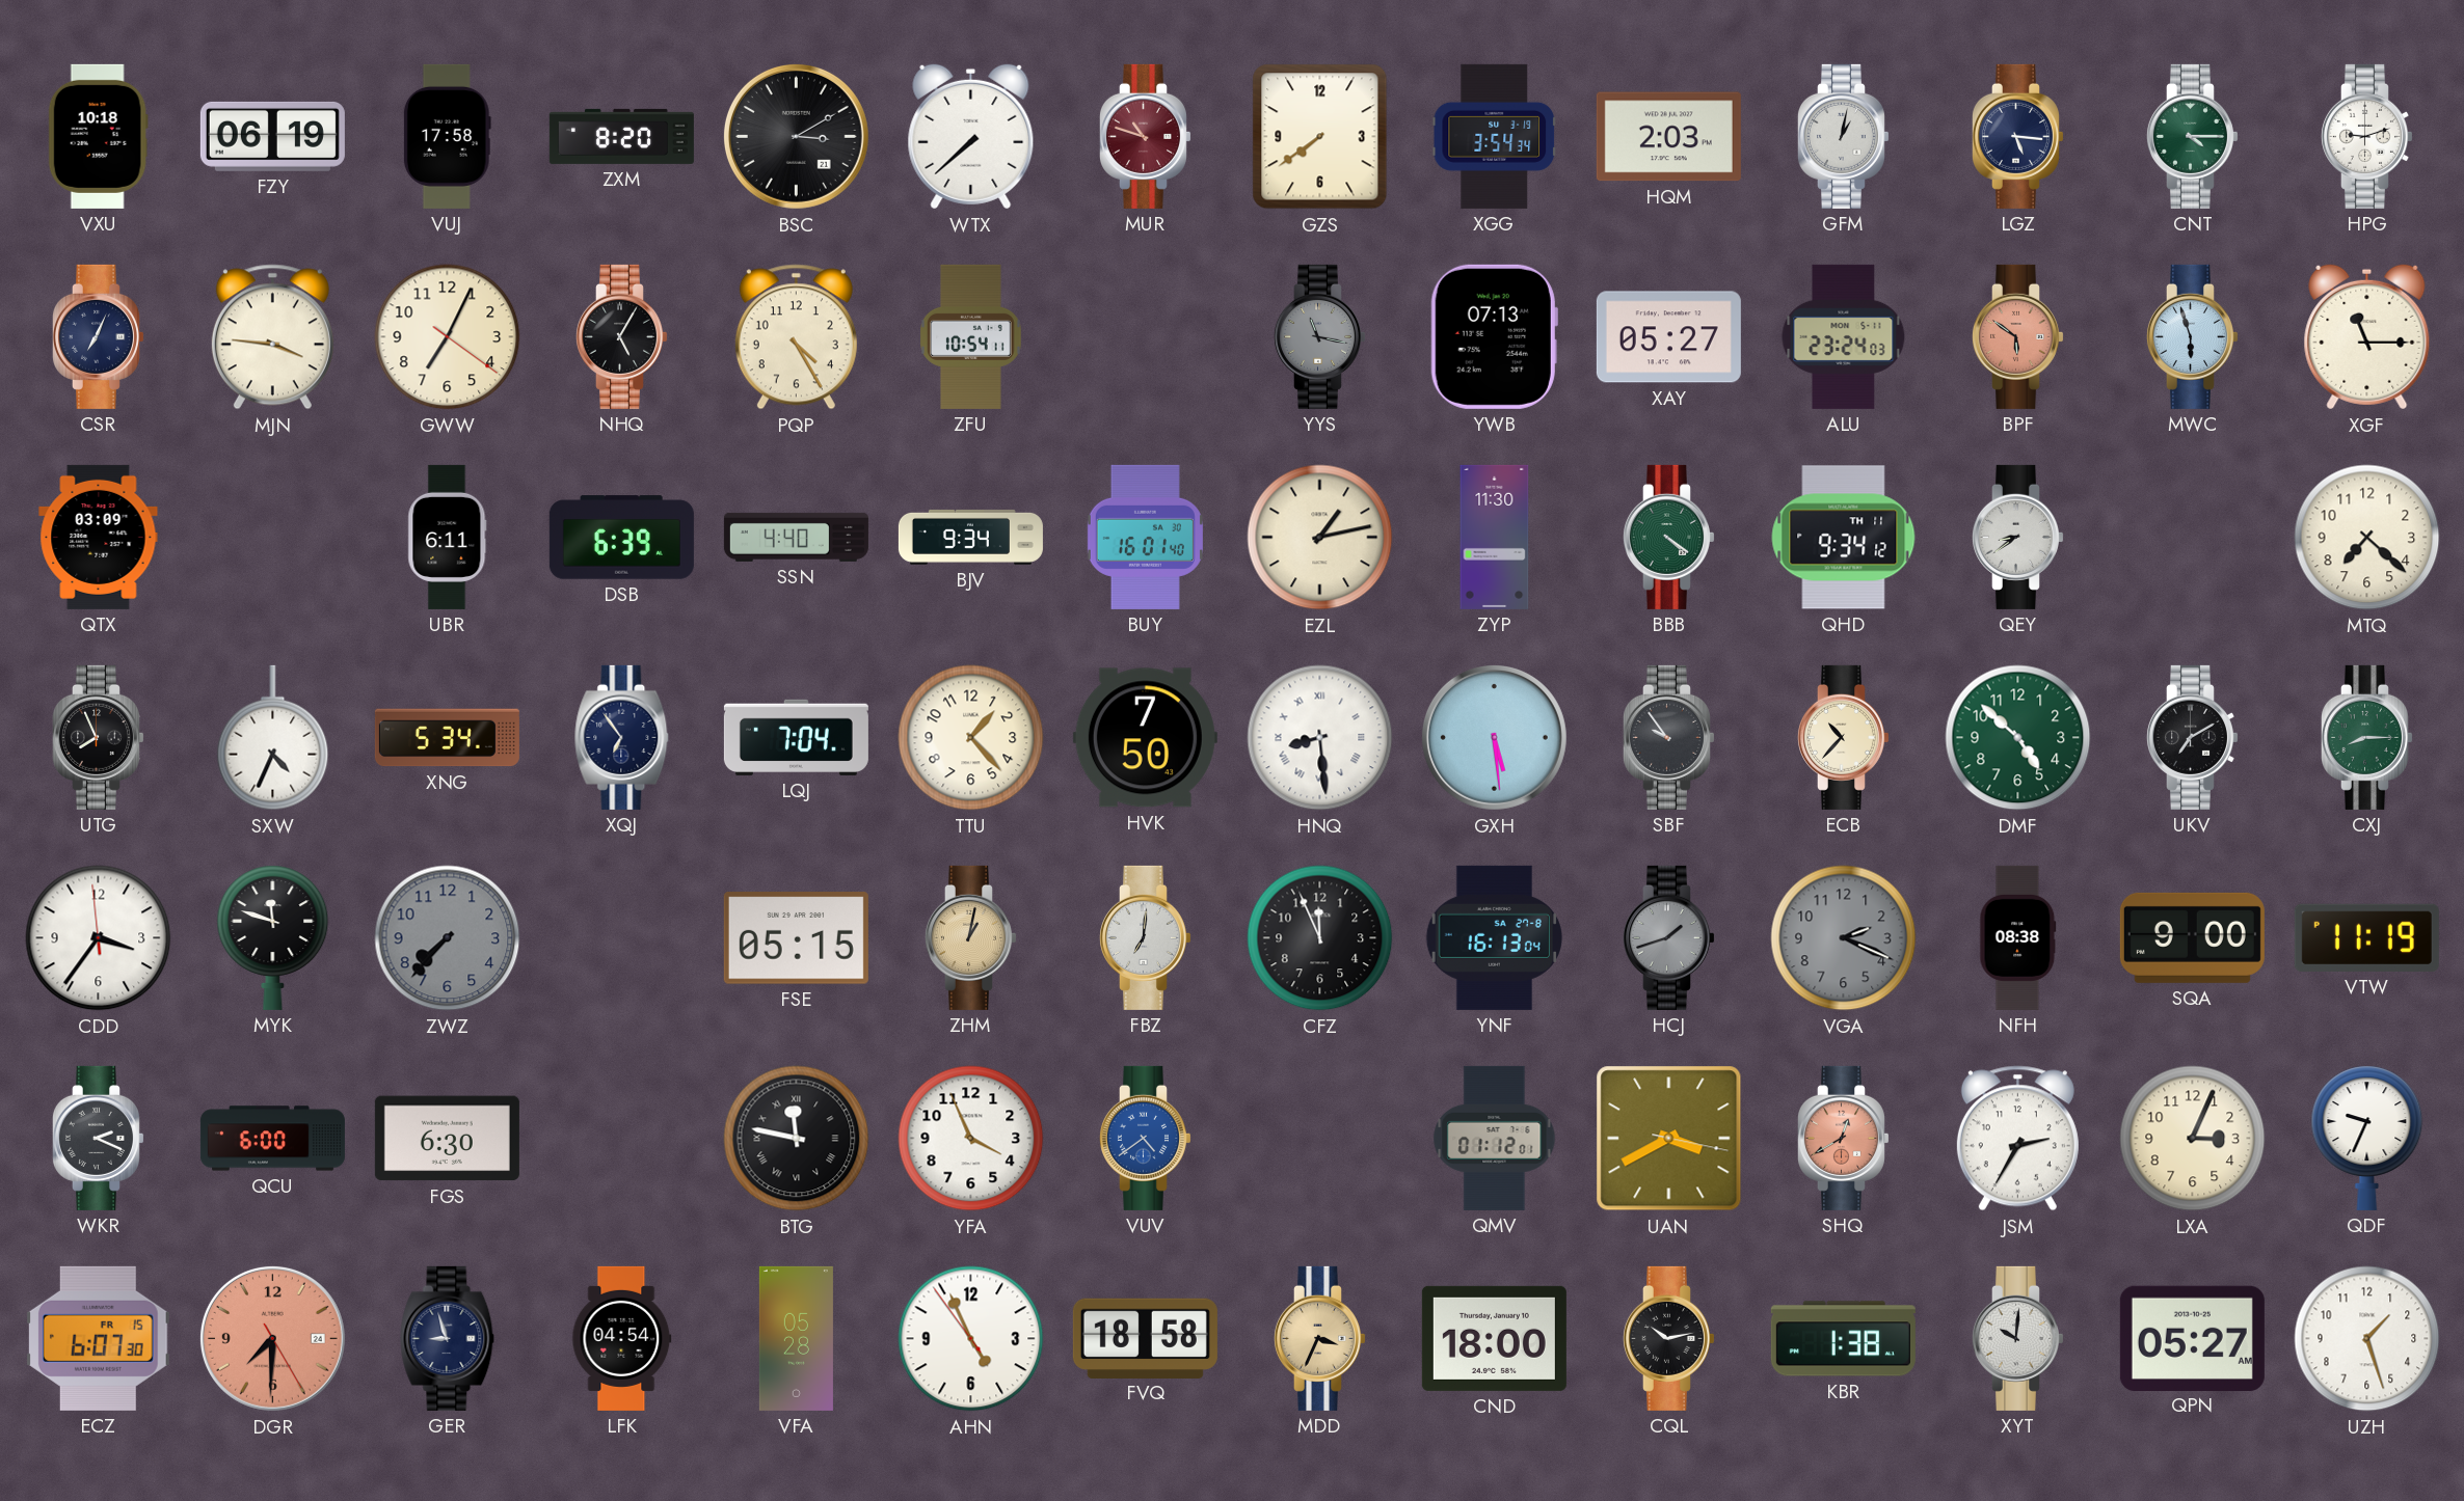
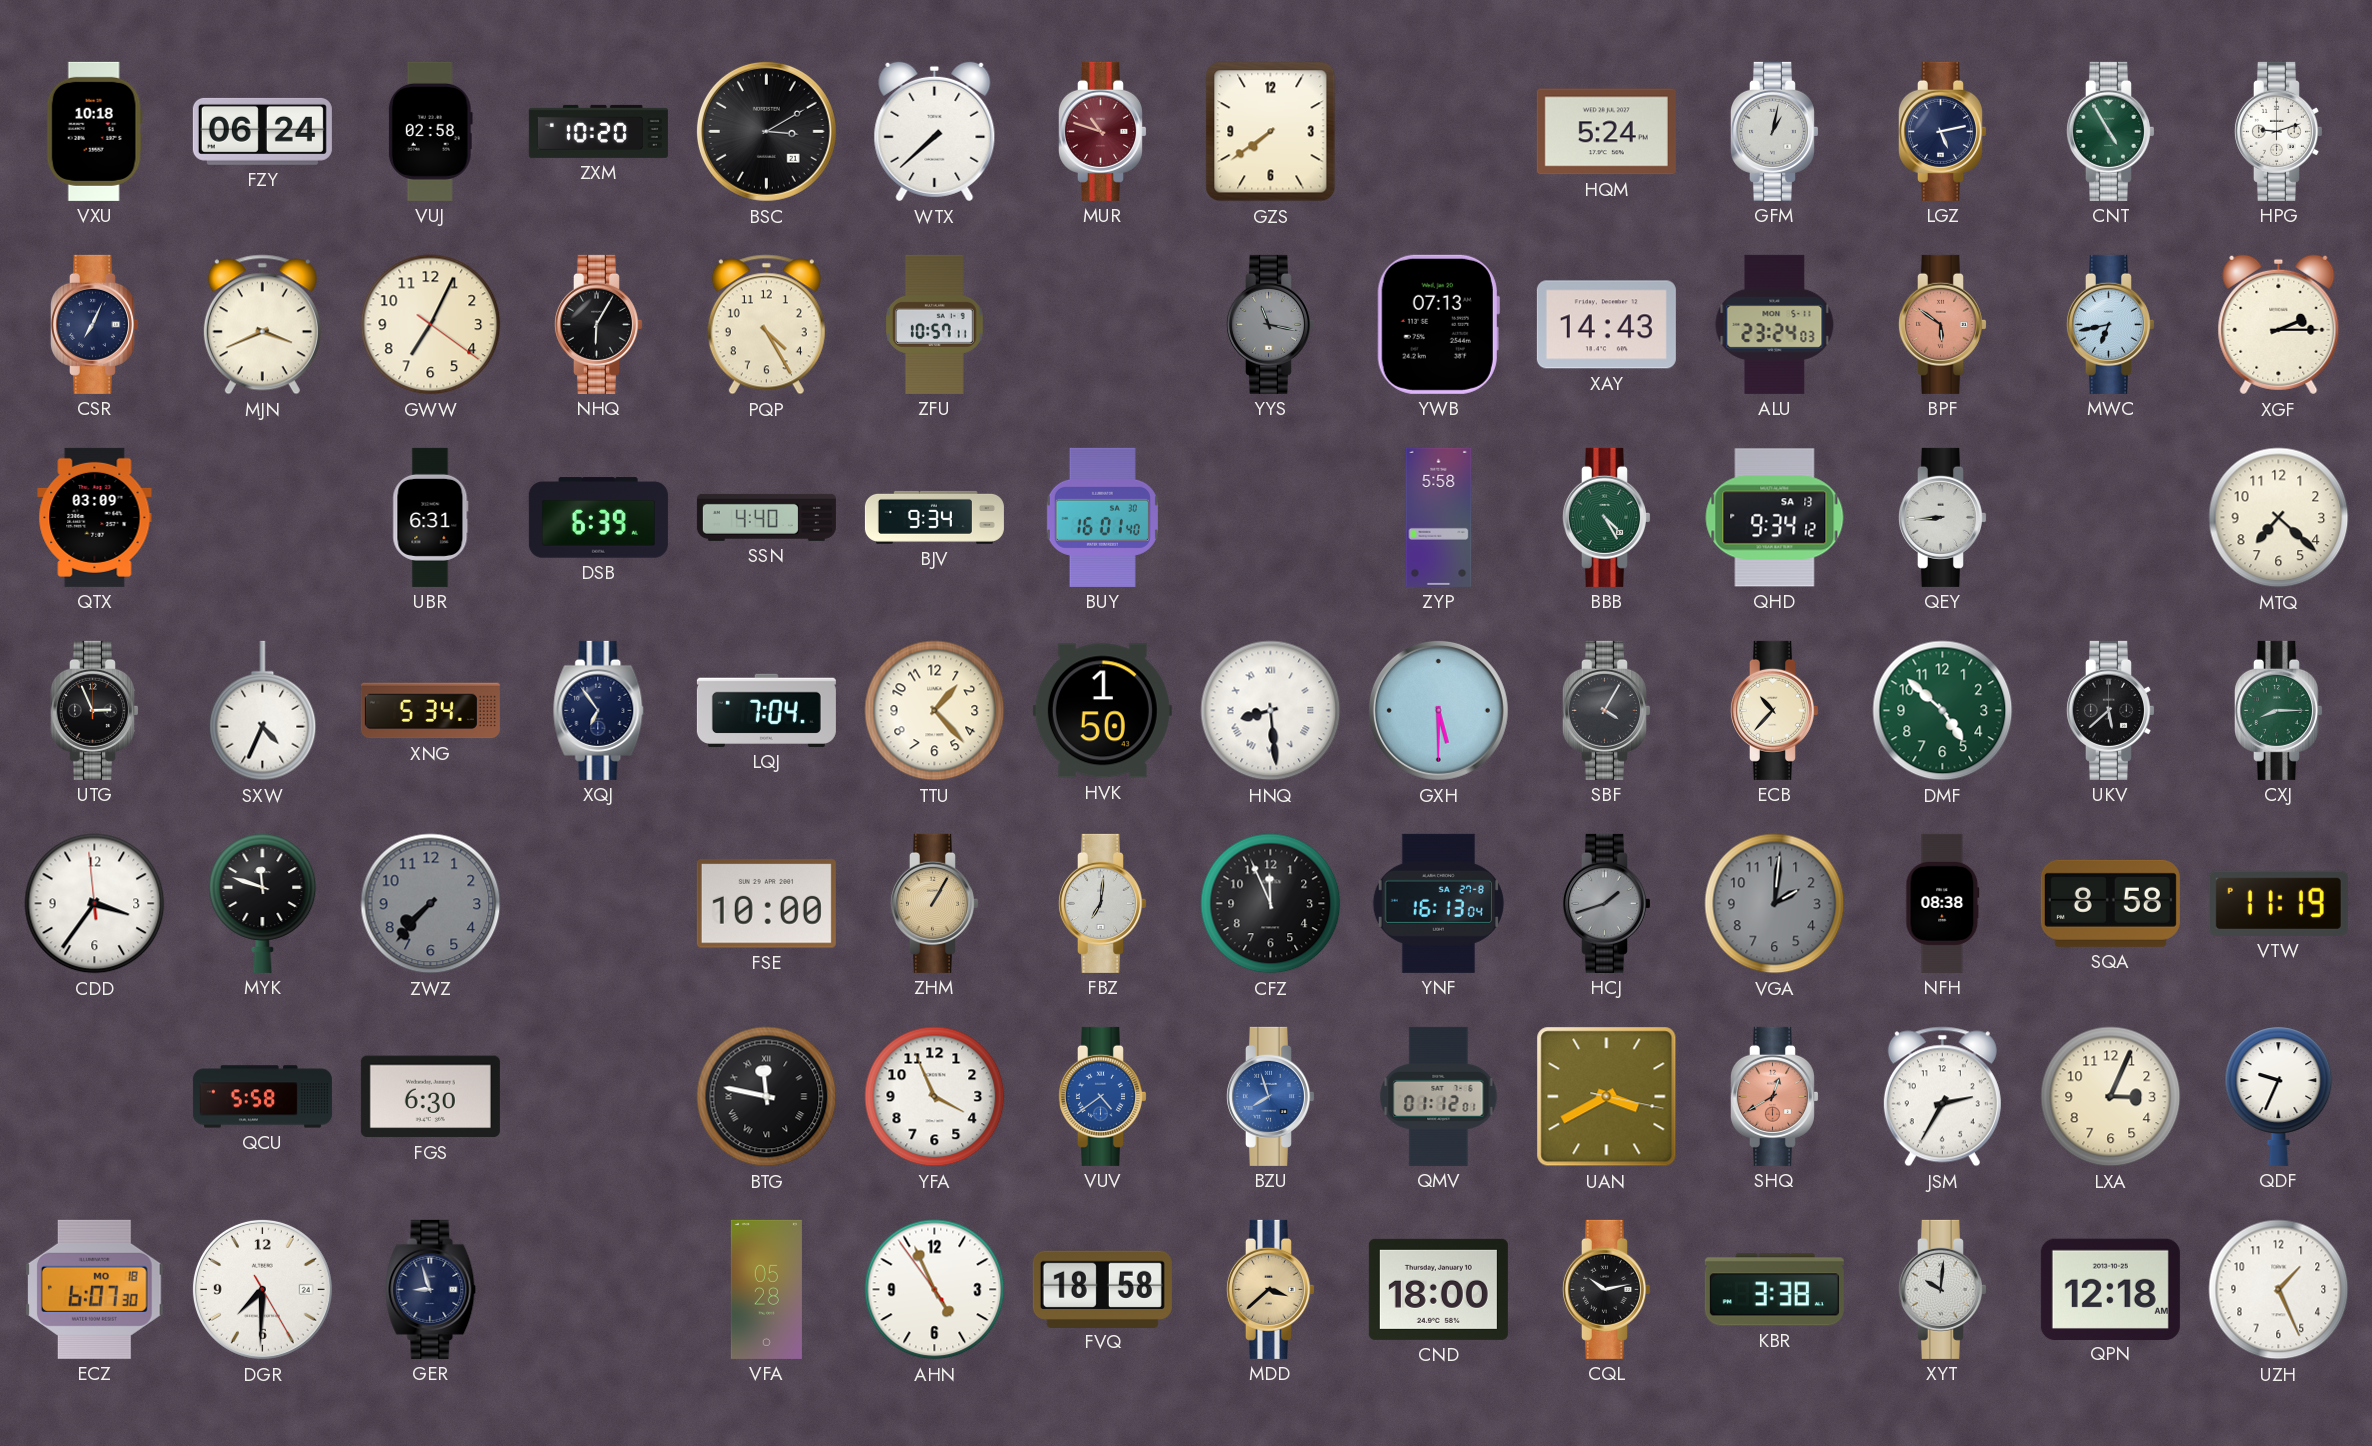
FZY: 06:19 -> 06:24
VUJ: 17:58 -> 02:58
ZXM: 8:20 -> 10:20
XGG: 3:54 -> none
HQM: 2:03 -> 5:24
LGZ: 5:16 -> 5:13
CNT: 4:15 -> 4:55
MJN: 3:46 -> 3:41
NHQ: 5:05 -> 6:05
ZFU: 10:54 -> 10:57
XAY: 05:27 -> 14:43
MWC: 5:57 -> 6:43
XGF: 11:15 -> 2:15
UBR: 6:11 -> 6:31
EZL: 1:13 -> none
ZYP: 11:30 -> 5:58
BBB: 4:21 -> 4:25
QHD date: TH 11 -> SA 13
QEY: 8:39 -> 8:44
UTG: 7:56 -> 2:56
HVK: 7:50 -> 1:50
GXH: 5:29 -> 5:30
SBF: 9:54 -> 4:05
UKV: 7:10 -> 5:38
FSE: 05:15 -> 10:00
ZHM: 1:02 -> 1:05
VGA: 2:19 -> 2:01
SQA: 9:00 -> 8:58
WKR: 2:19 -> none
QCU: 6:00 -> 5:58
BZU: none -> 7:57
ECZ date: FR 15 -> MO 18
DGR dial: salmon -> white
LFK: 04:54 -> none
MDD: 3:34 -> 3:38
KBR: 1:38 -> 3:38
QPN: 05:27 -> 12:18
UZH: 1:27 -> 1:26
